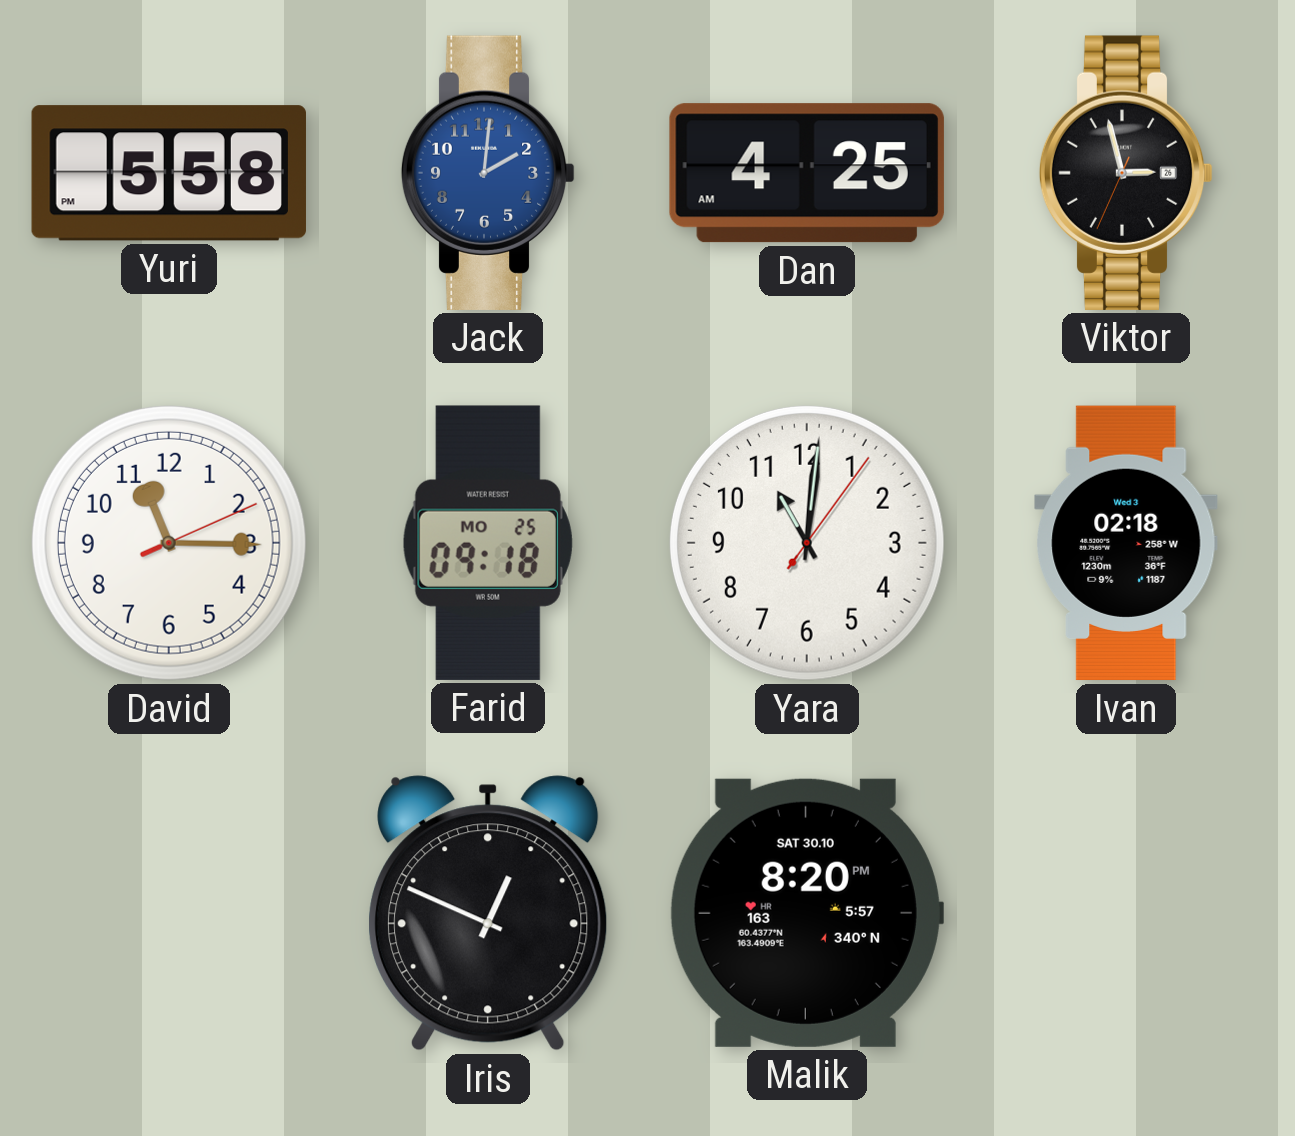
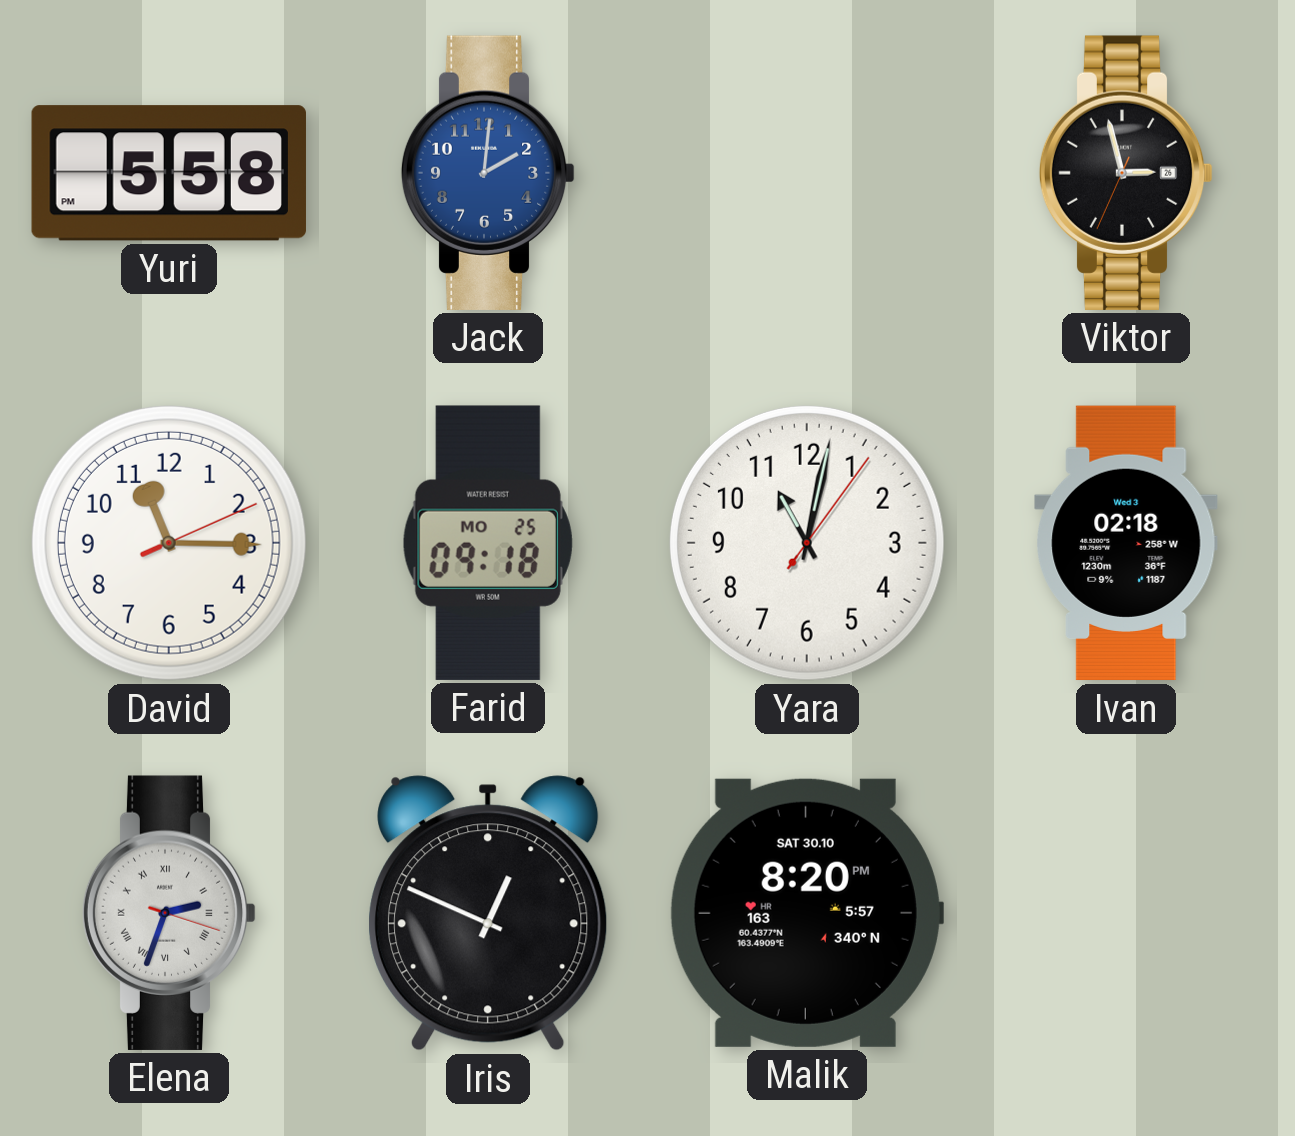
Dan: 4:25 -> none
Yara: 11:01 -> 11:02
Elena: none -> 2:33
